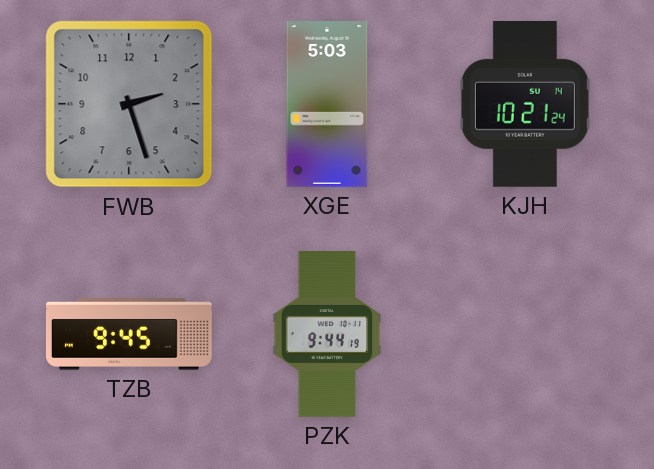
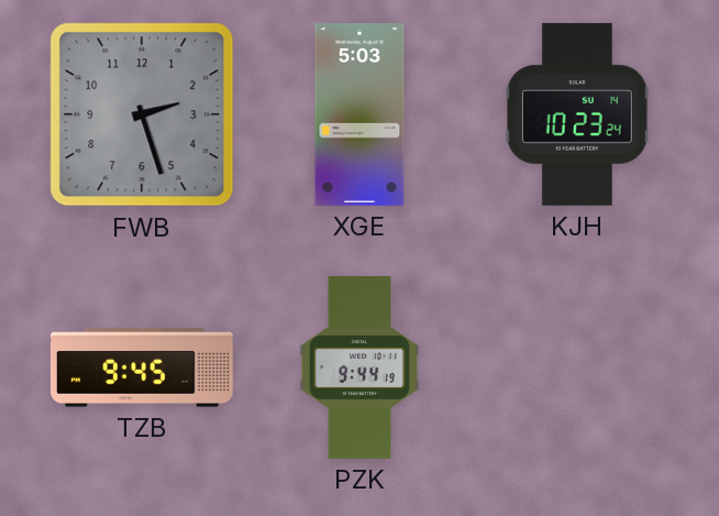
KJH: 10:21 -> 10:23
